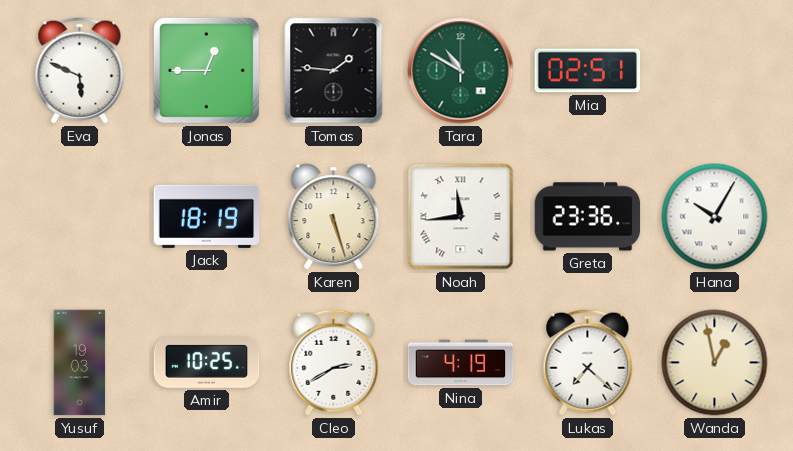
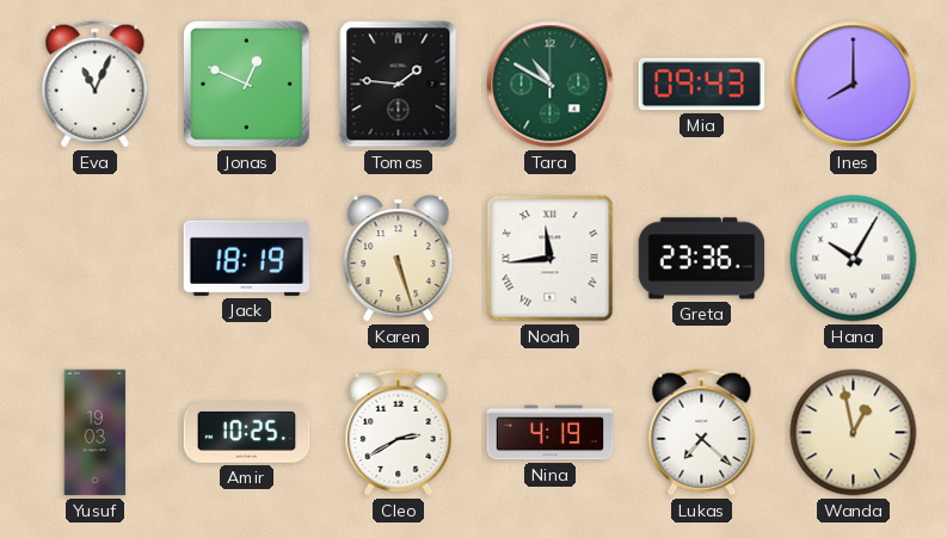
Eva: 5:49 -> 11:04
Jonas: 12:45 -> 12:49
Mia: 02:51 -> 09:43
Ines: none -> 8:00
